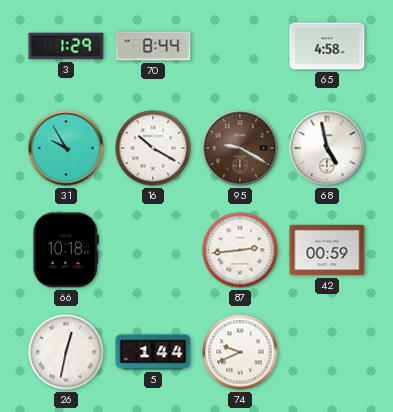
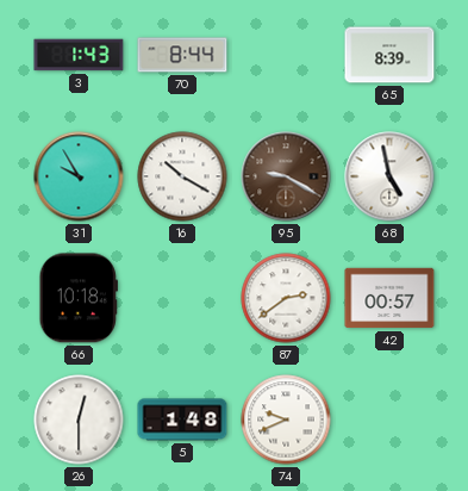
3: 1:29 -> 1:43
65: 4:58 -> 8:39
87: 2:44 -> 2:39
42: 00:59 -> 00:57
26: 12:32 -> 12:30
5: 1:44 -> 1:48
